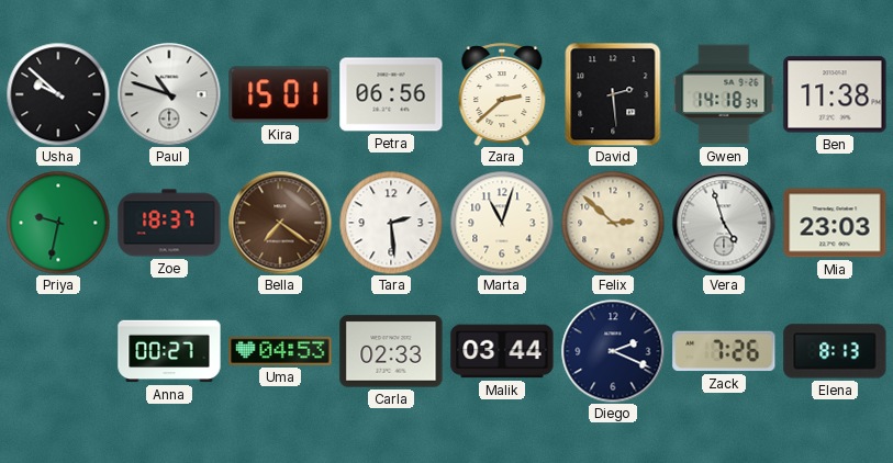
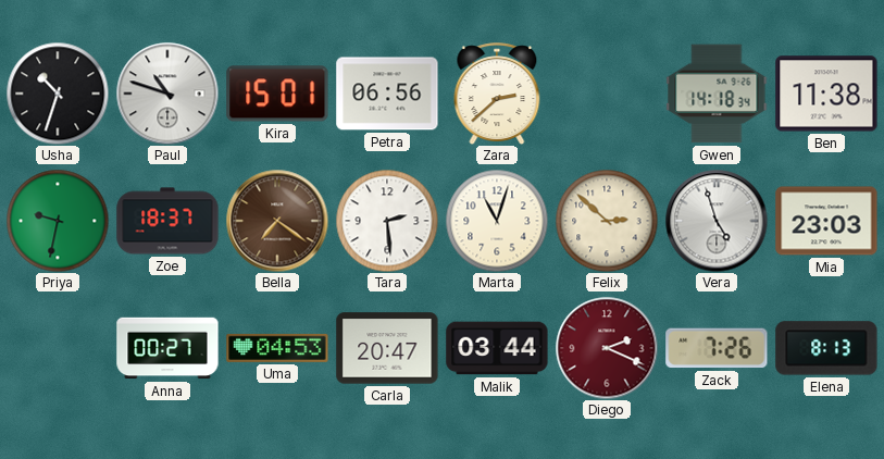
Usha: 9:52 -> 10:33
David: 2:29 -> none
Carla: 02:33 -> 20:47
Diego dial: navy -> burgundy
